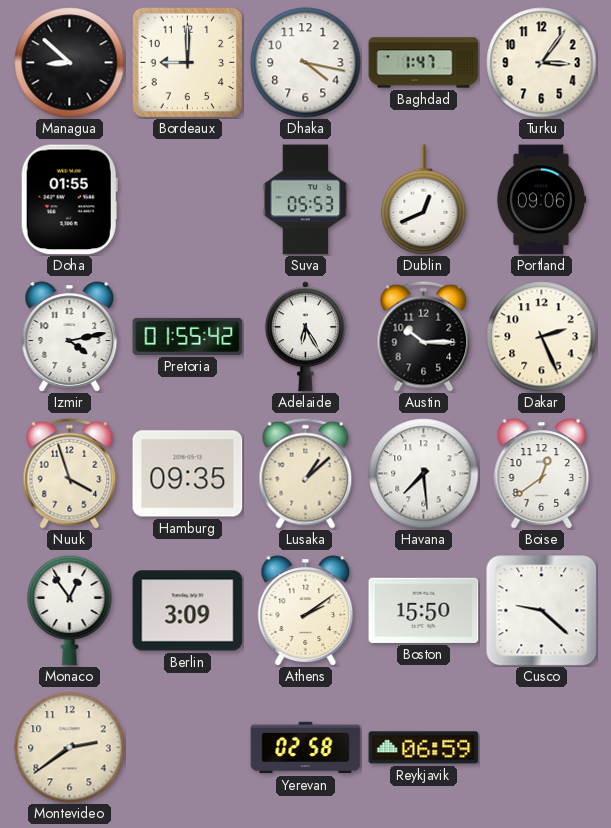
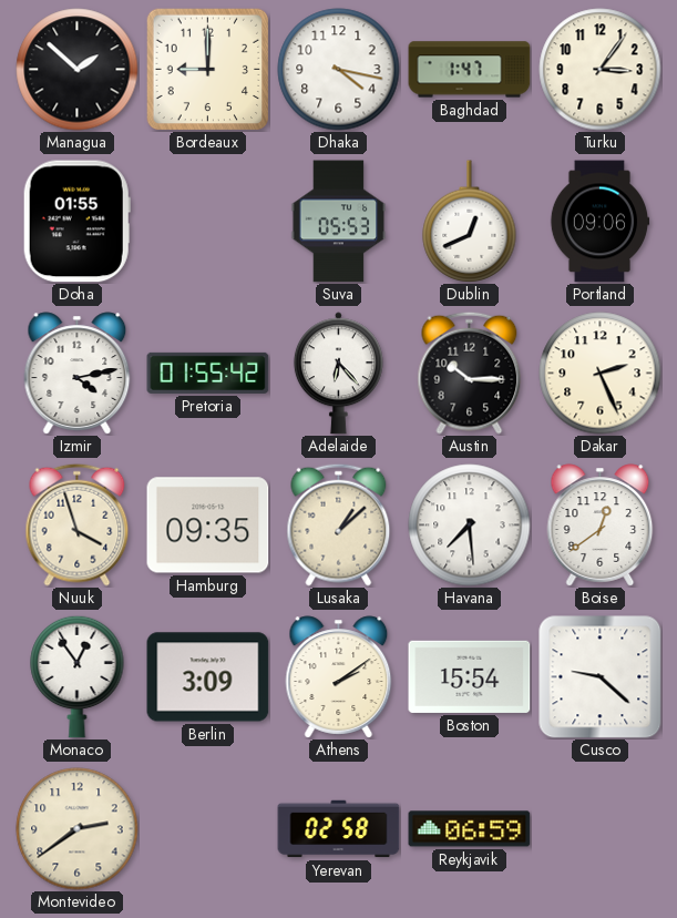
Managua: 8:52 -> 1:52
Adelaide: 6:25 -> 6:23
Boston: 15:50 -> 15:54
